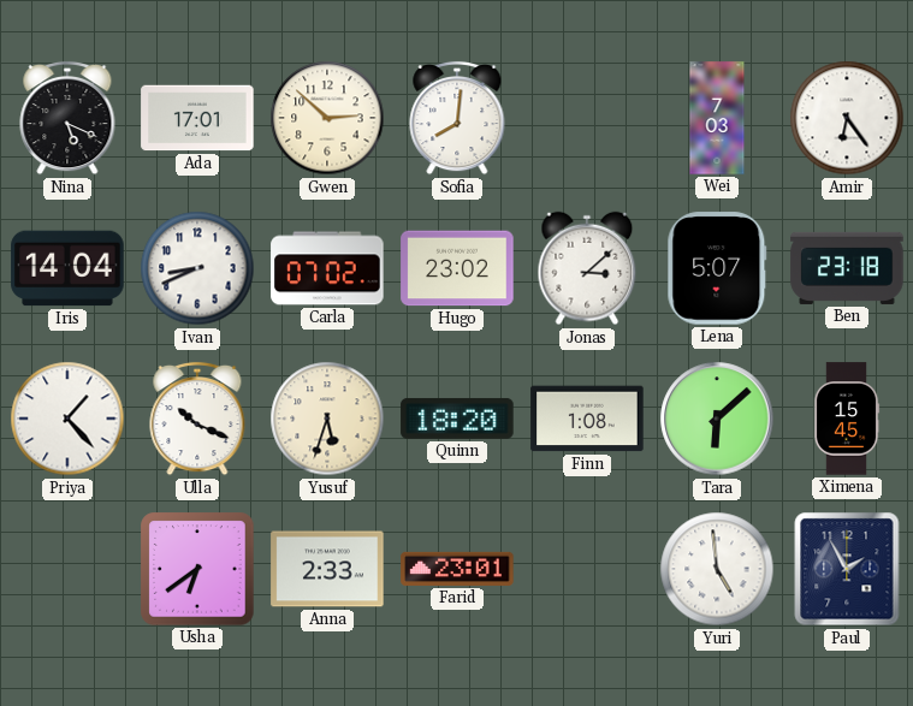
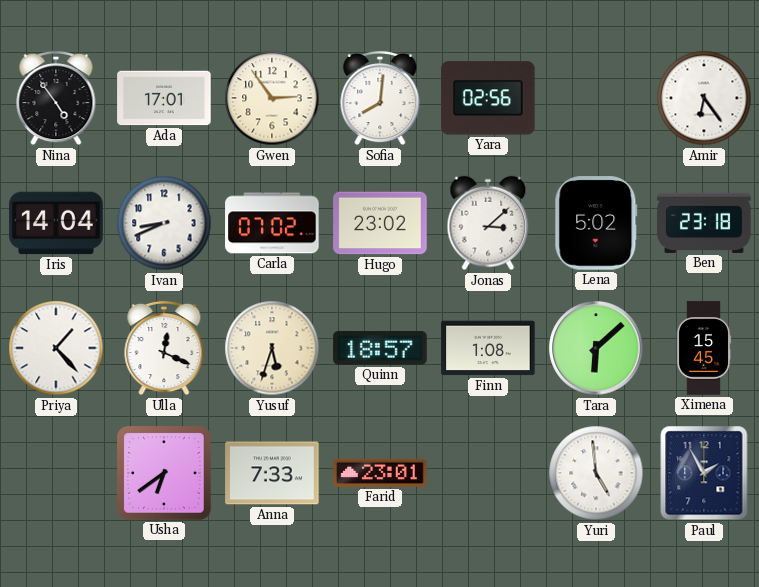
Nina: 5:19 -> 4:54
Gwen: 2:52 -> 2:54
Yara: none -> 02:56
Wei: 7:03 -> none
Lena: 5:07 -> 5:02
Ulla: 10:19 -> 12:19
Quinn: 18:20 -> 18:57
Anna: 2:33 -> 7:33
